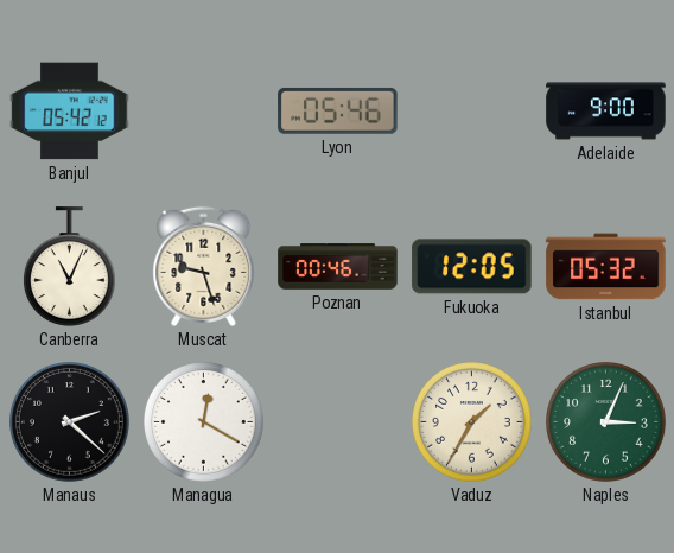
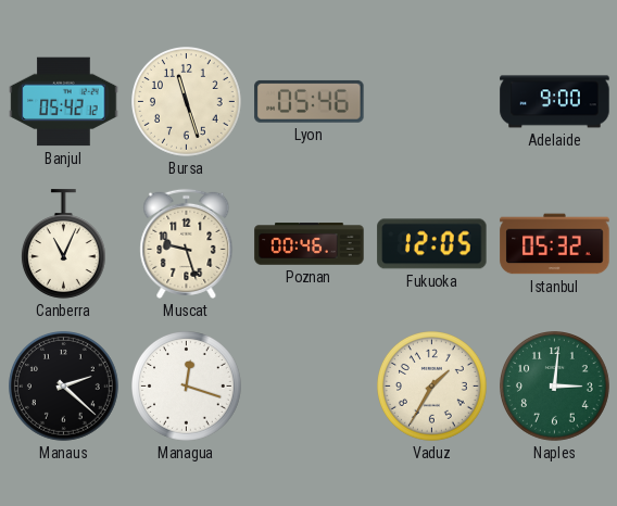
Bursa: none -> 11:27
Managua: 12:20 -> 12:18
Naples: 3:04 -> 3:01
